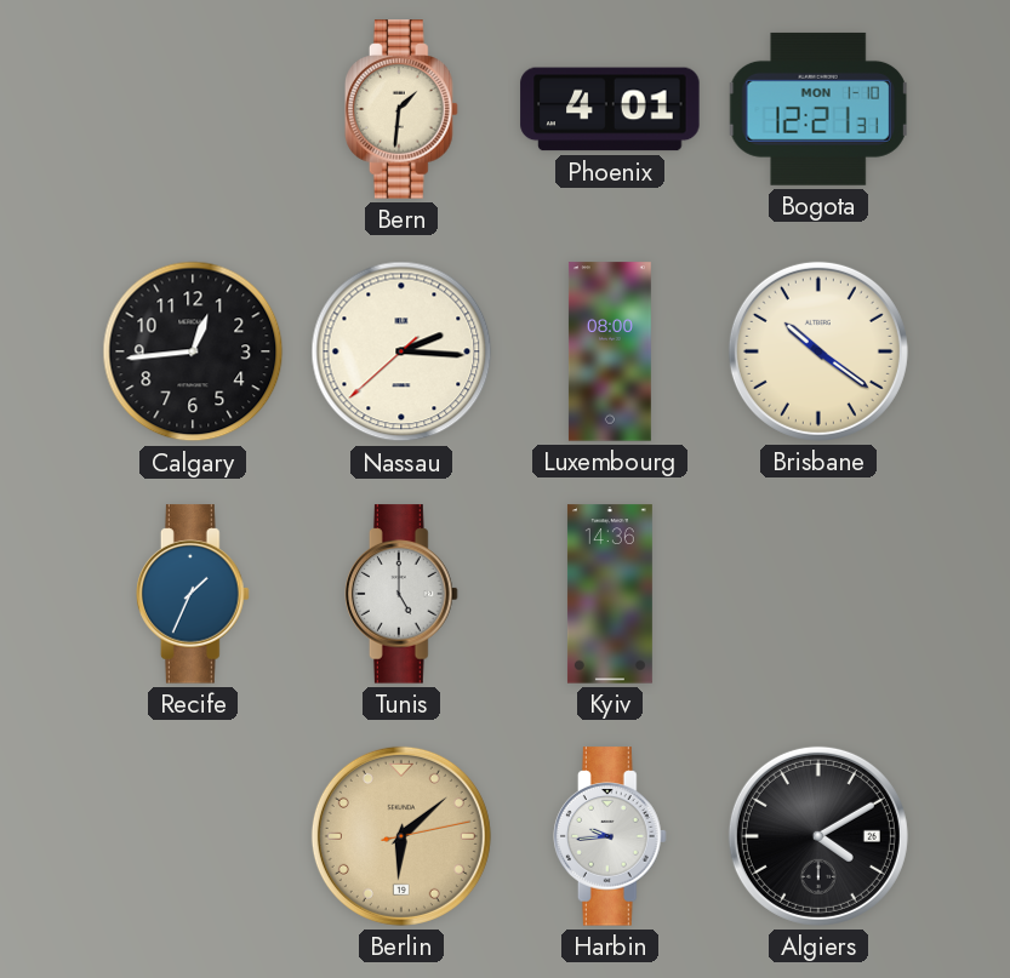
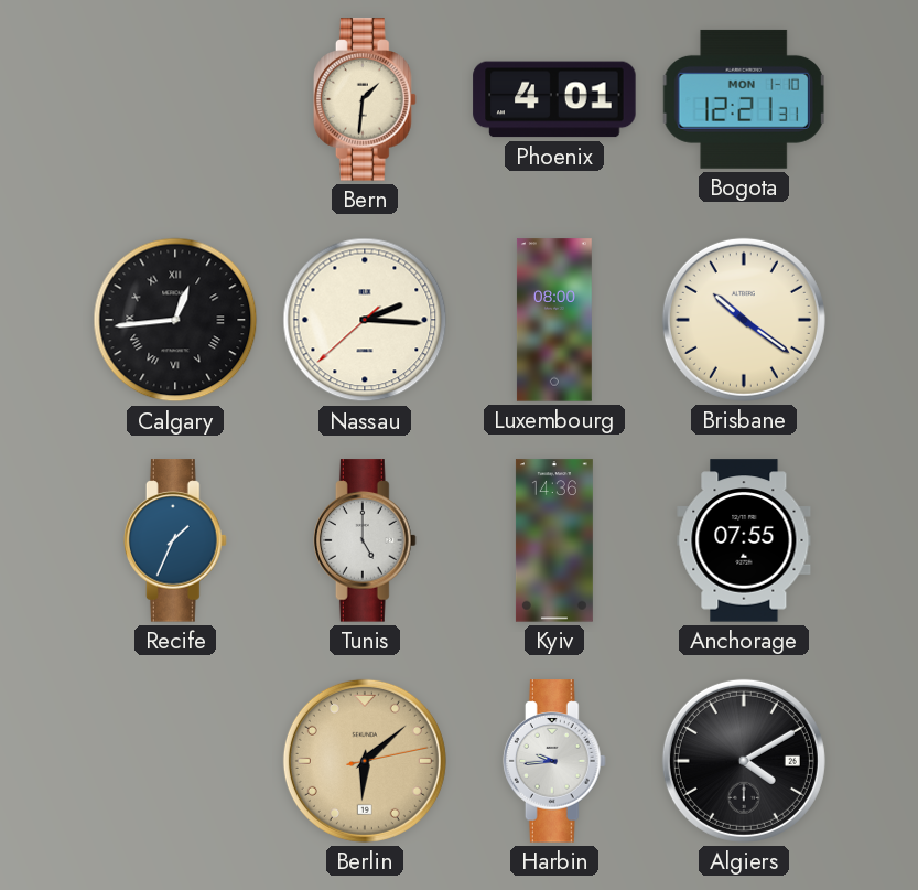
Calgary numerals: Arabic -> Roman
Anchorage: none -> 07:55
